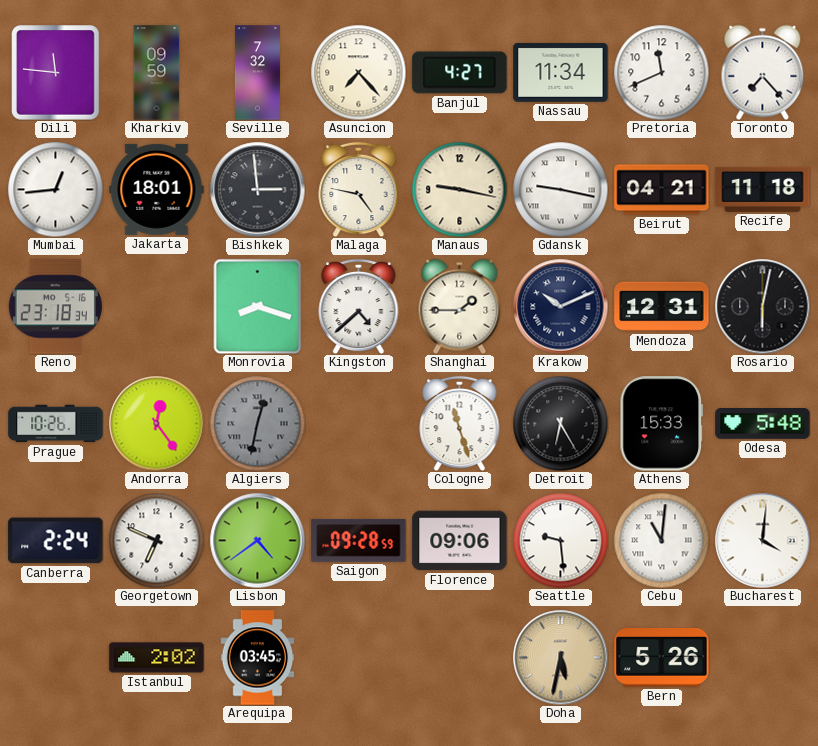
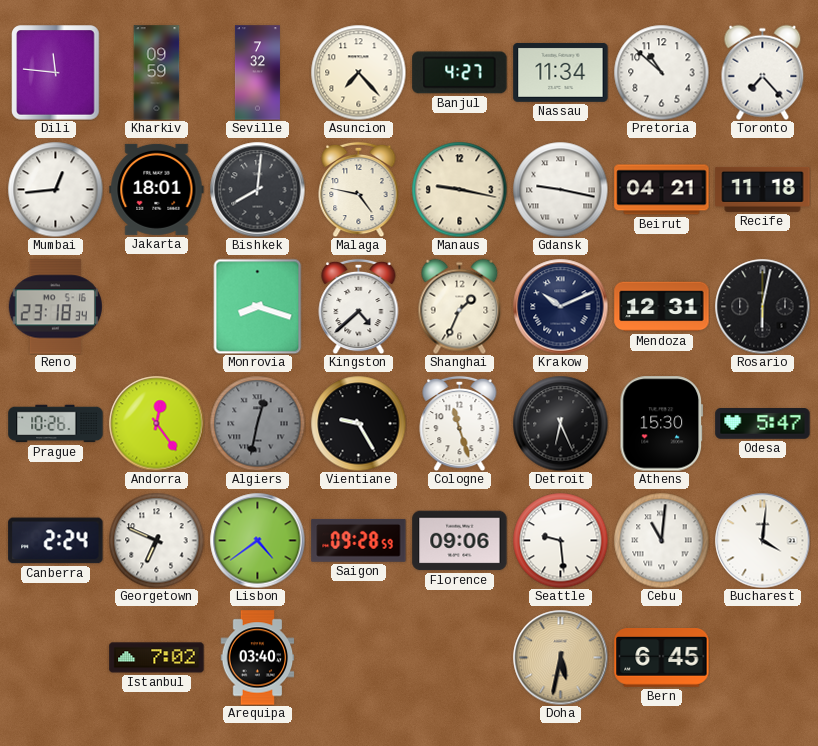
Pretoria: 11:41 -> 10:52
Bishkek: 2:59 -> 8:01
Shanghai: 1:45 -> 1:34
Vientiane: none -> 9:25
Detroit: 6:25 -> 6:26
Athens: 15:33 -> 15:30
Odesa: 5:48 -> 5:47
Istanbul: 2:02 -> 7:02
Arequipa: 03:45 -> 03:40
Bern: 5:26 -> 6:45
